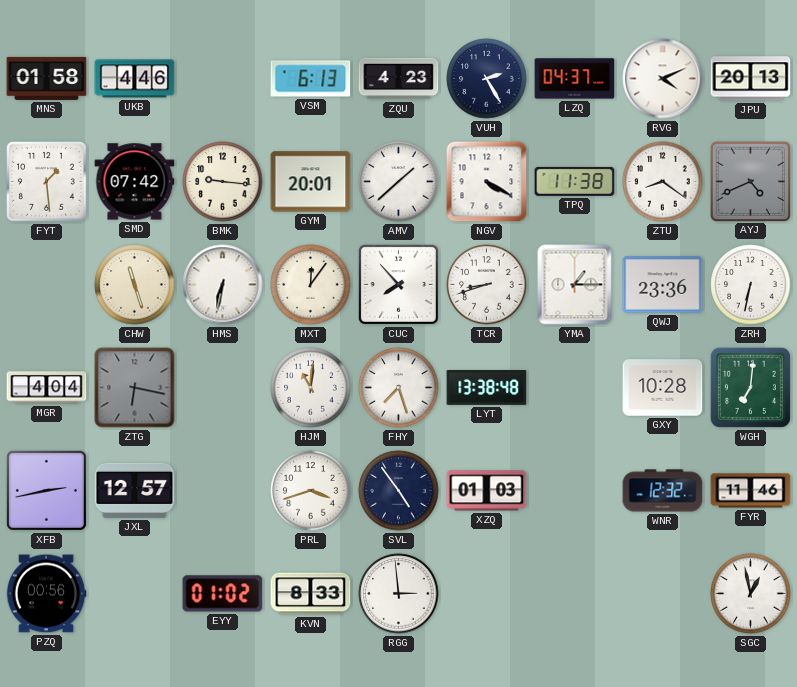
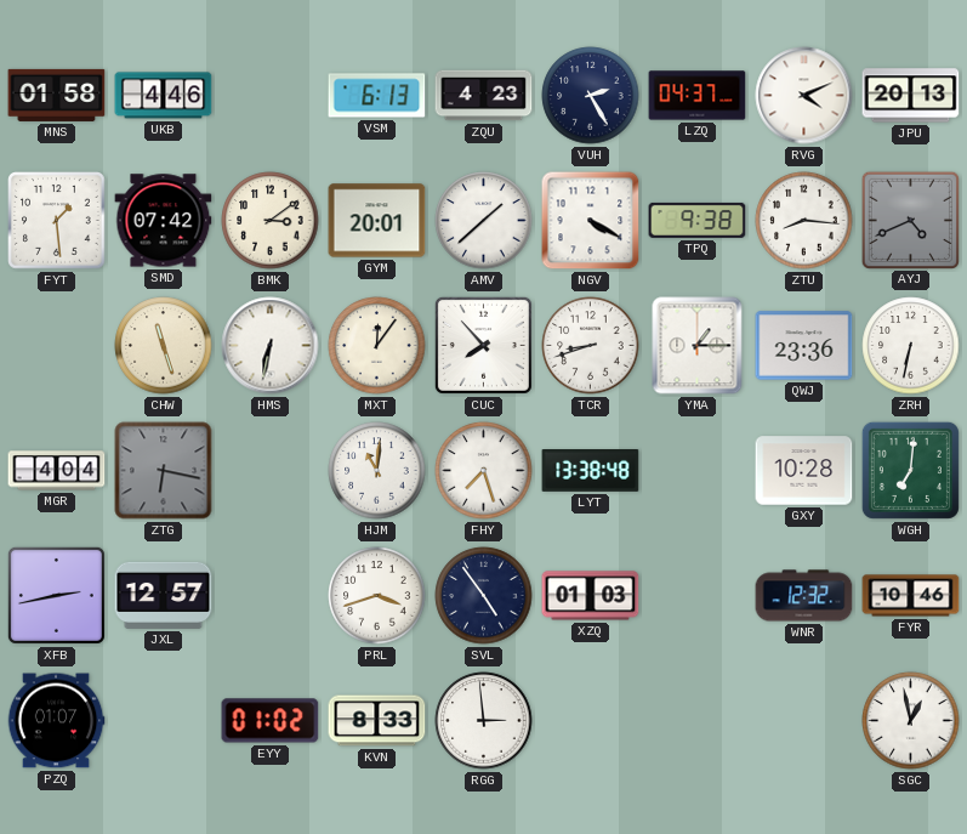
BMK: 9:16 -> 3:09
TPQ: 11:38 -> 9:38
ZTU: 8:21 -> 8:16
FYR: 11:46 -> 10:46
PZQ: 00:56 -> 01:07
